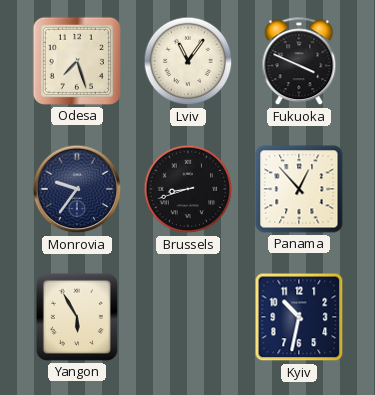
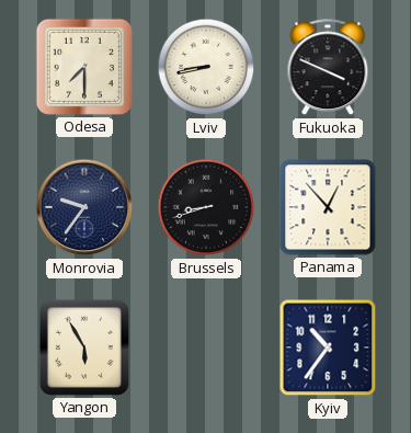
Odesa: 7:27 -> 7:30
Lviv: 11:06 -> 8:43
Kyiv: 10:32 -> 10:36
